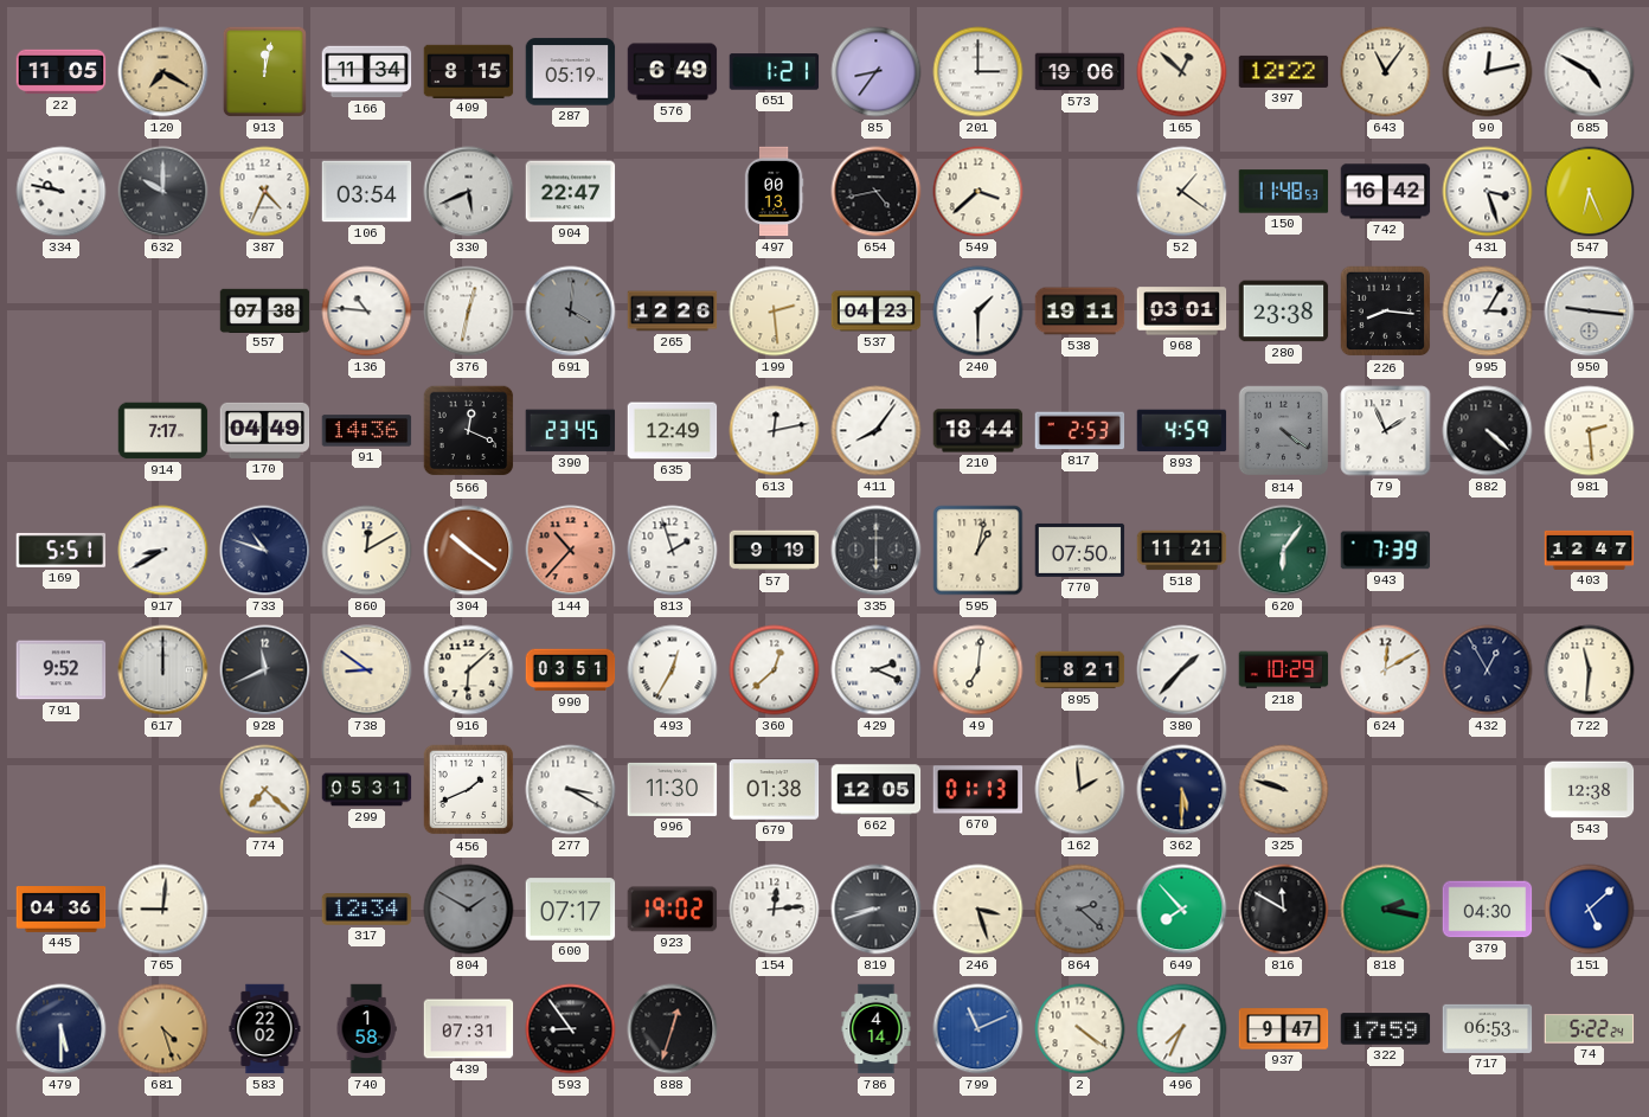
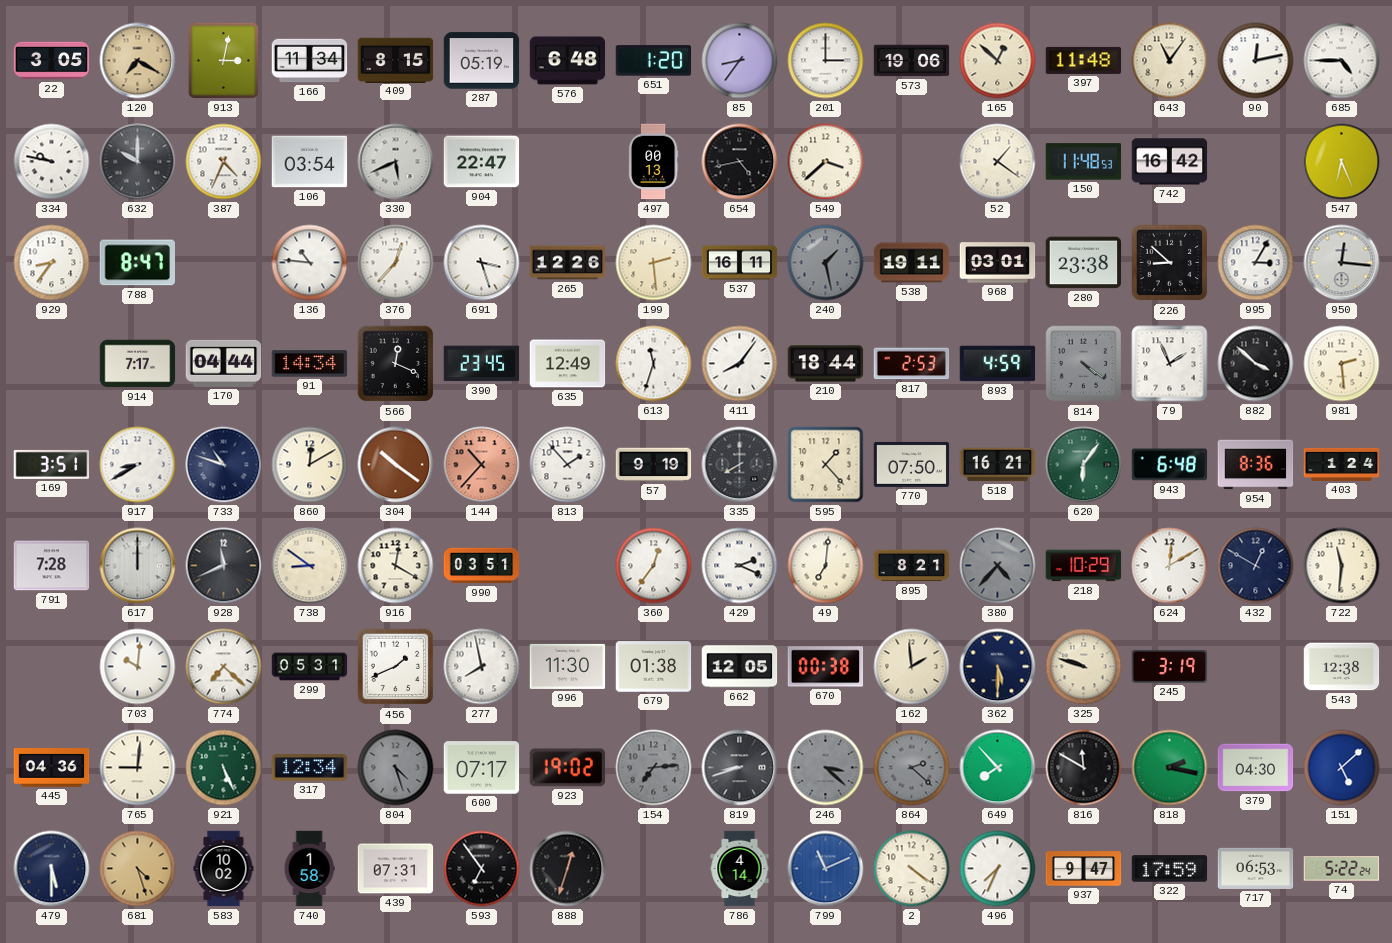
22: 11:05 -> 3:05
913: 12:02 -> 3:02
576: 6:49 -> 6:48
651: 1:21 -> 1:20
397: 12:22 -> 11:48
685: 4:50 -> 4:45
431: 3:27 -> none
929: none -> 8:36
788: none -> 8:47
557: 07:38 -> none
376: 12:32 -> 12:37
691: 4:01 -> 3:27
691 dial: grey -> white
537: 04:23 -> 16:11
240: 1:30 -> 1:28
240 dial: white -> grey
226: 8:16 -> 8:52
950: 9:16 -> 12:16
170: 04:49 -> 04:44
91: 14:36 -> 14:34
613: 12:13 -> 11:33
882: 4:22 -> 3:52
169: 5:51 -> 3:51
813: 1:57 -> 1:53
335: 6:00 -> 8:00
595: 1:02 -> 1:23
518: 11:21 -> 16:21
943: 7:39 -> 6:48
954: none -> 8:36
403: 12:47 -> 1:24
791: 9:52 -> 7:28
916: 6:08 -> 12:20
493: 12:35 -> none
360: 12:38 -> 12:36
380: 1:37 -> 4:37
380 dial: white -> grey
432: 12:55 -> 12:50
703: none -> 10:01
277: 3:20 -> 7:58
670: 01:13 -> 00:38
245: none -> 3:19
921: none -> 5:26
804: 1:50 -> 4:27
154: 12:14 -> 7:14
154 dial: white -> grey
246: 3:27 -> 3:22
246 dial: cream -> grey
583: 22:02 -> 10:02
593: 8:54 -> 6:54
